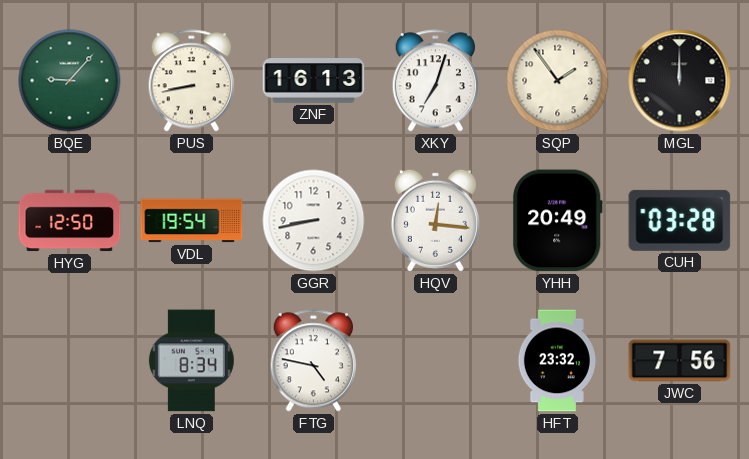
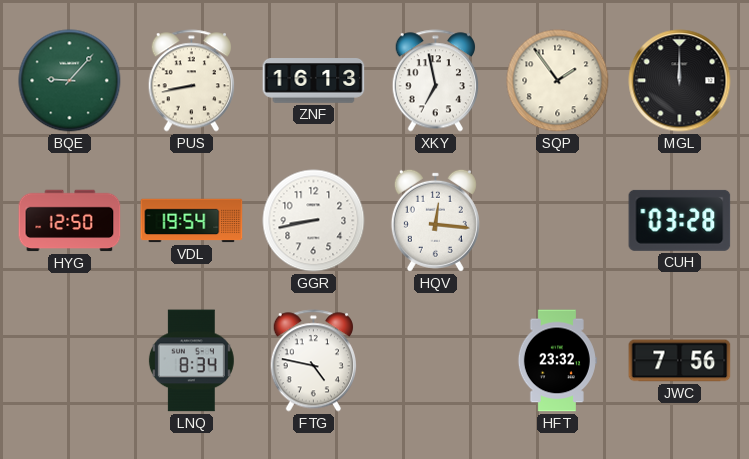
XKY: 7:03 -> 6:58
YHH: 20:49 -> none
